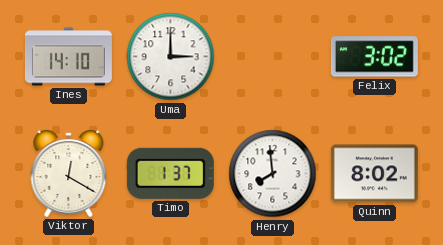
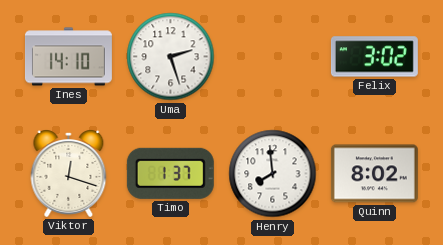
Uma: 3:00 -> 2:27
Viktor: 12:20 -> 12:18
